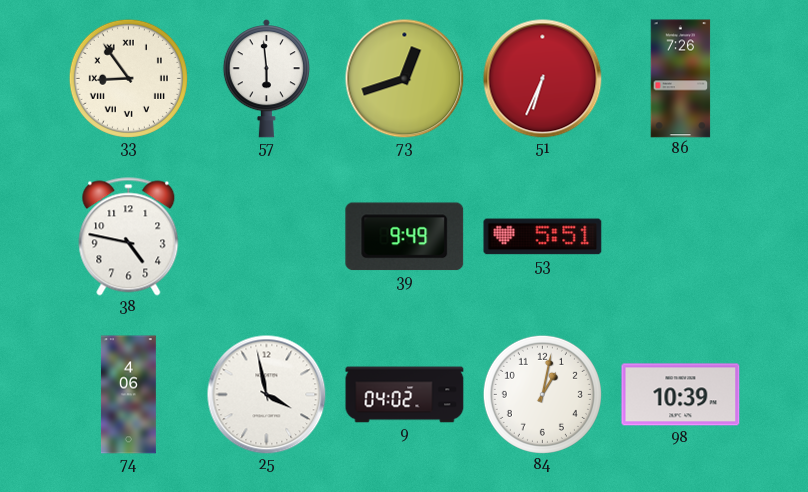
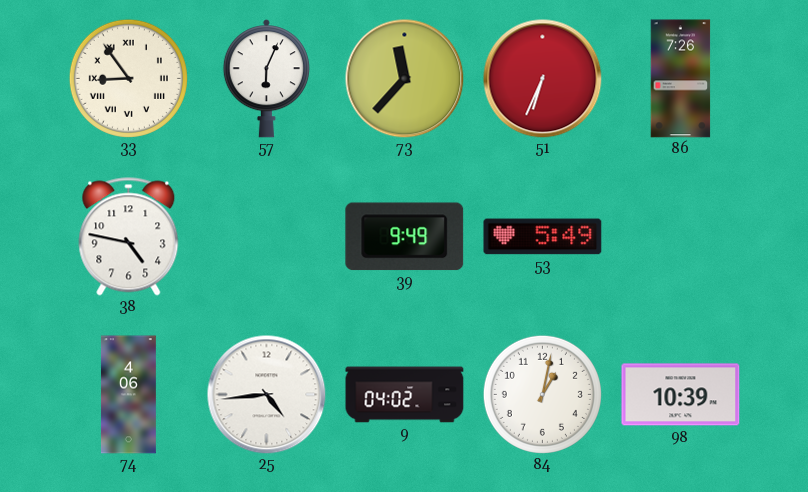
57: 5:59 -> 6:04
73: 12:42 -> 11:37
53: 5:51 -> 5:49
25: 3:58 -> 4:44
